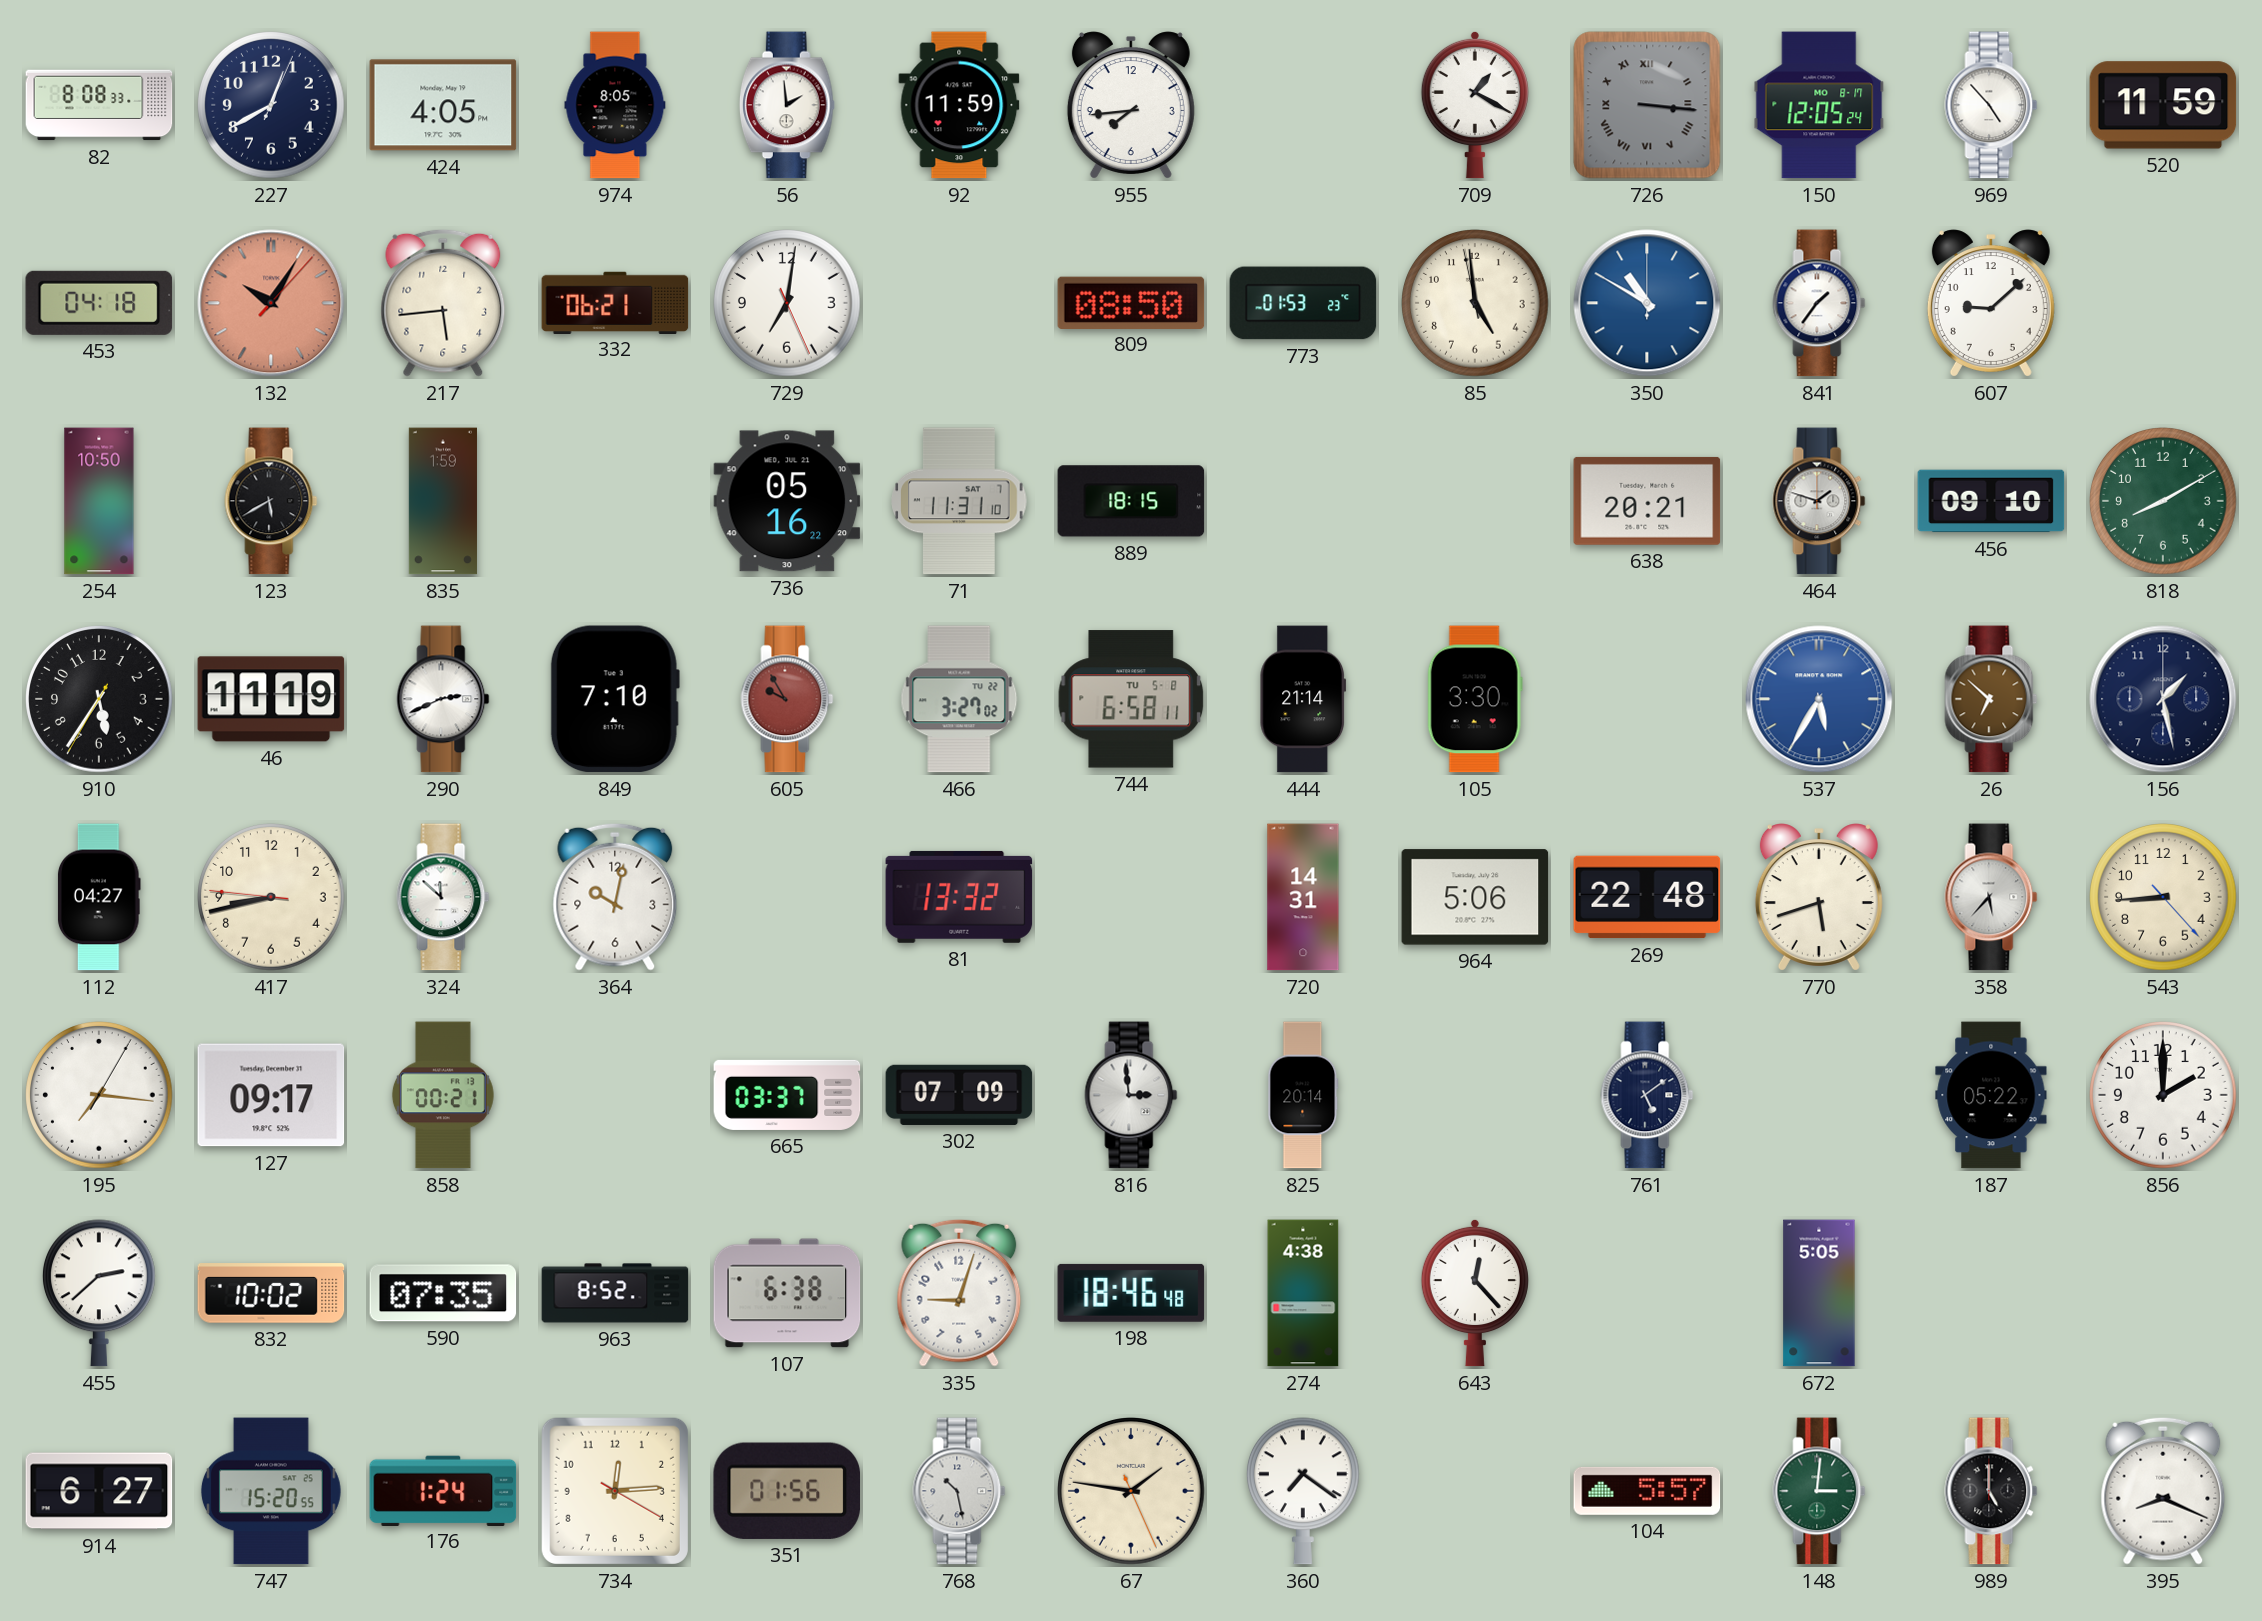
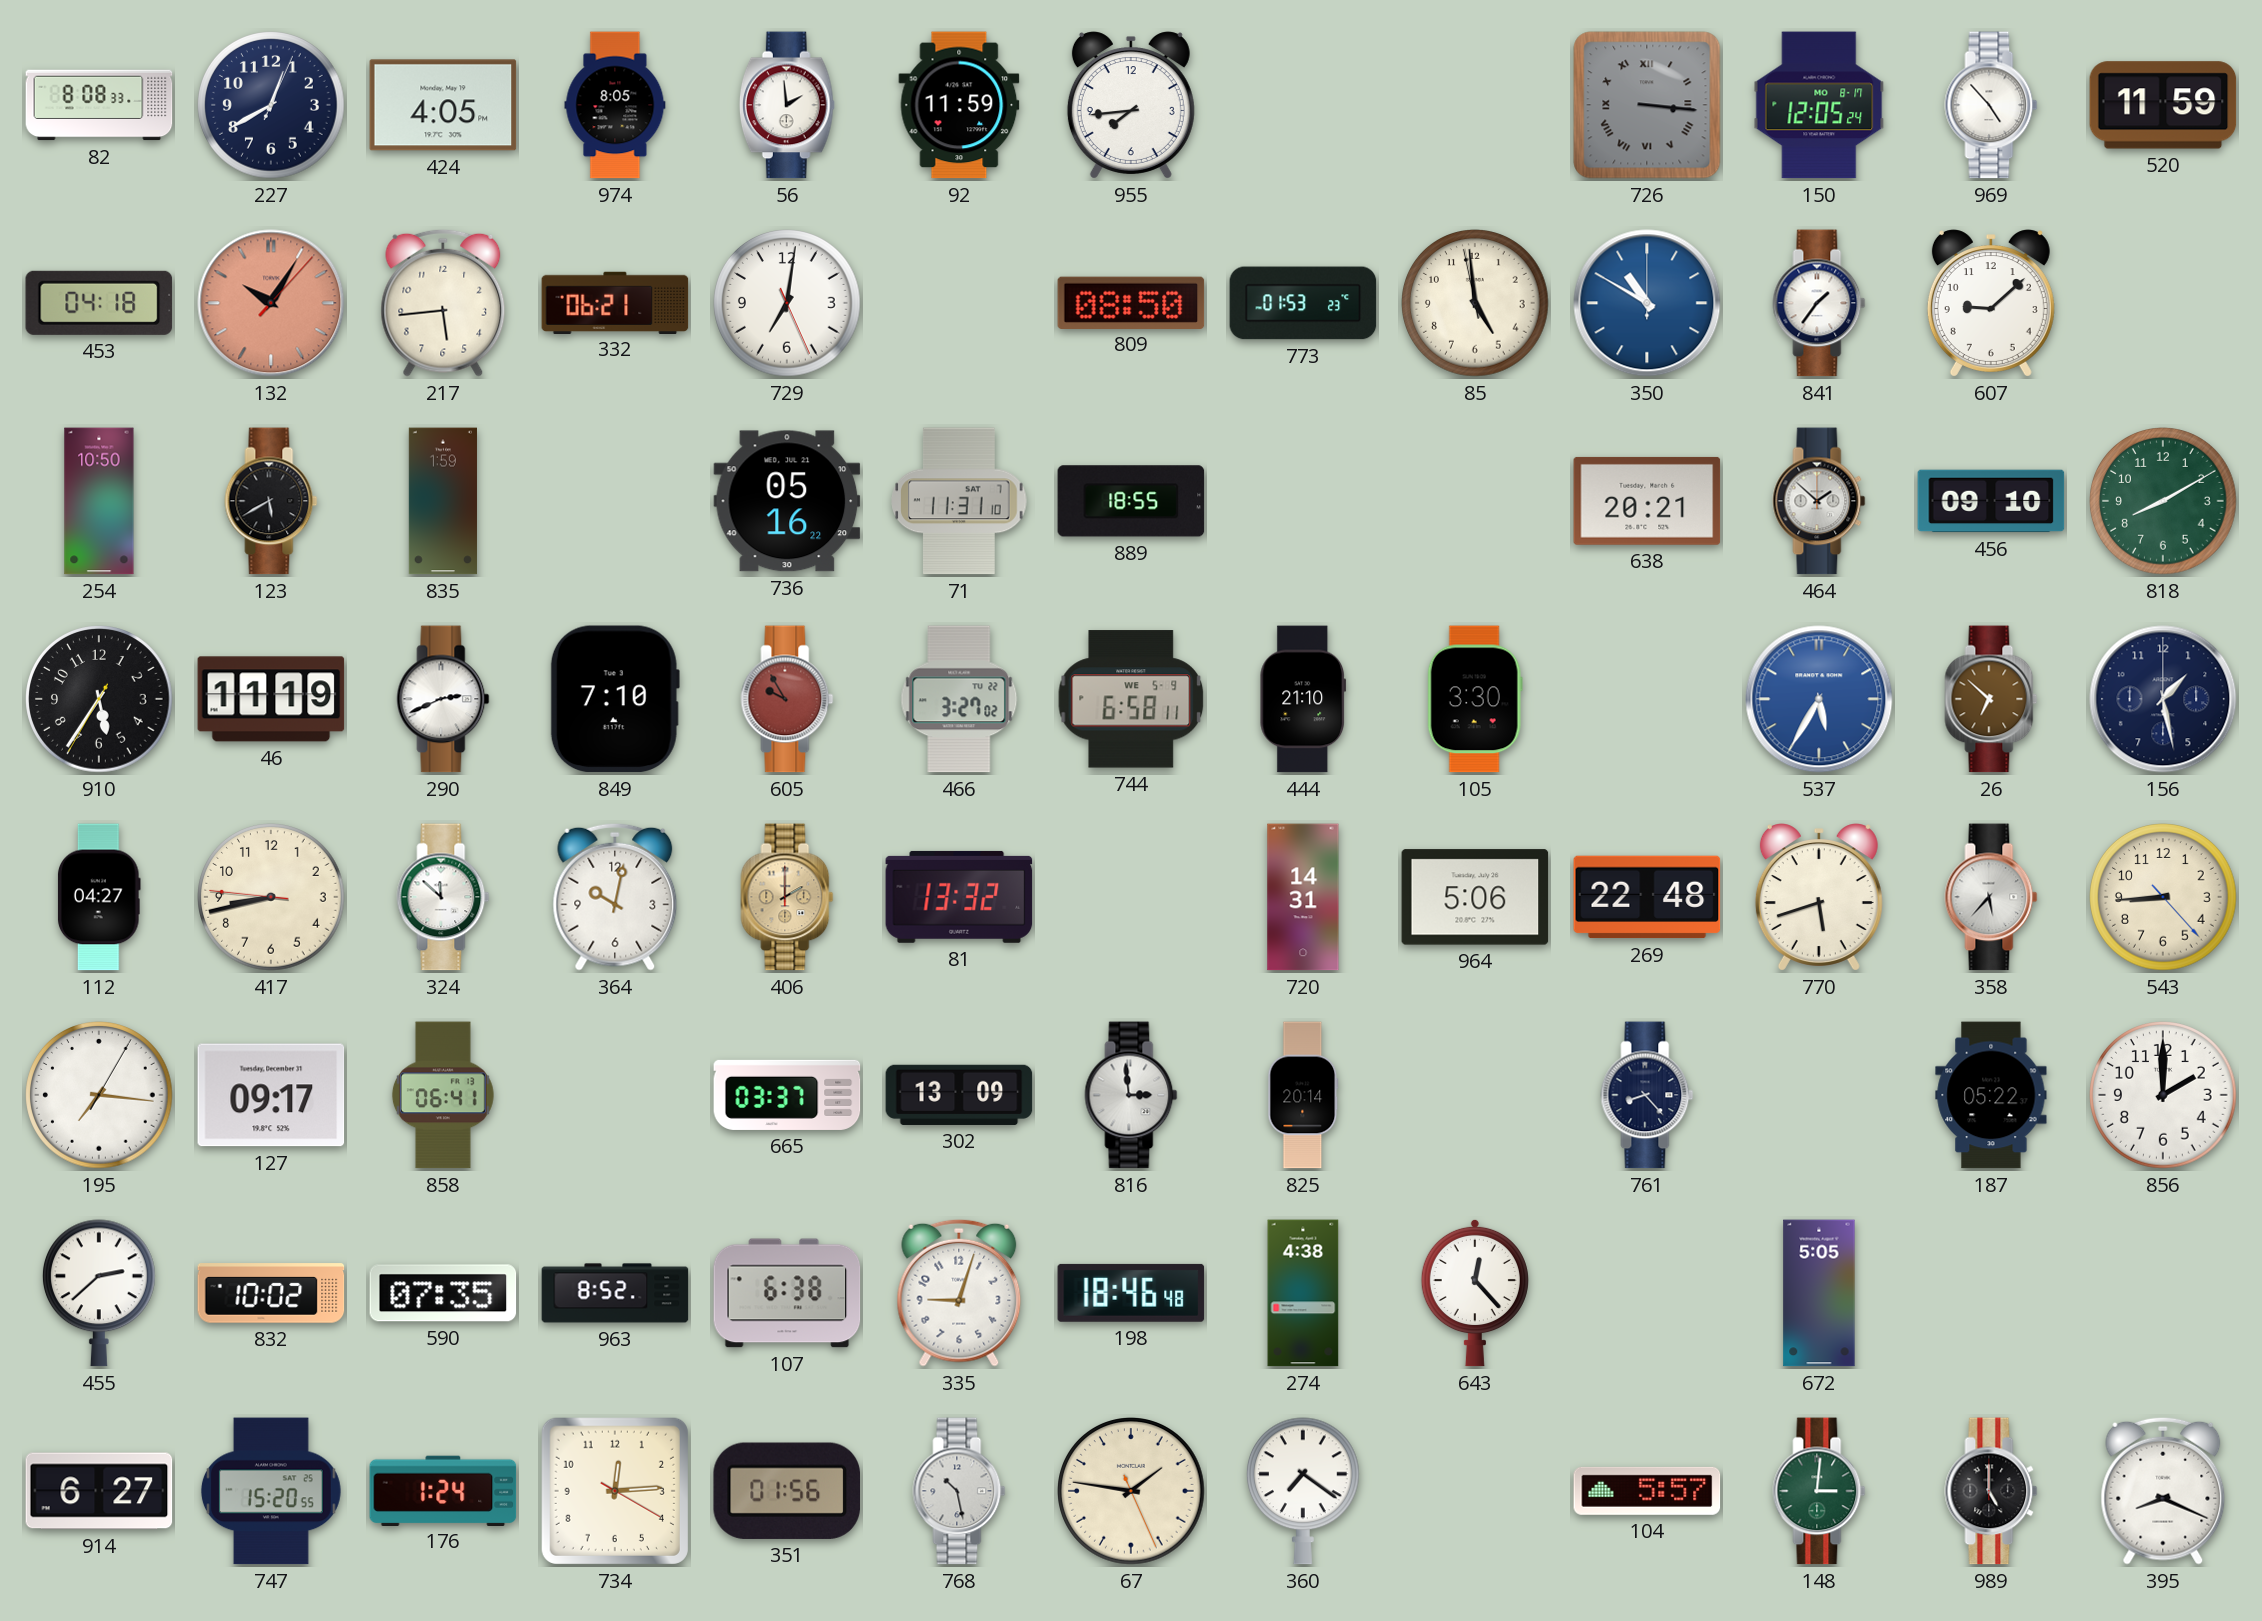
709: 1:20 -> none
889: 18:15 -> 18:55
464: 1:48 -> 1:52
744 date: TU 5-8 -> WE 5-9
444: 21:14 -> 21:10
406: none -> 2:00
858: 00:21 -> 06:41
302: 07:09 -> 13:09
761: 5:09 -> 8:23
